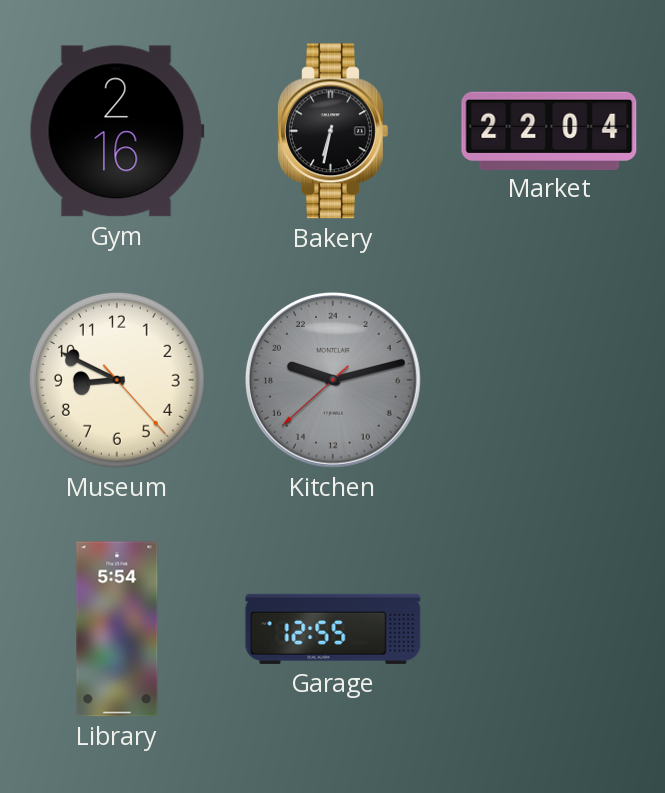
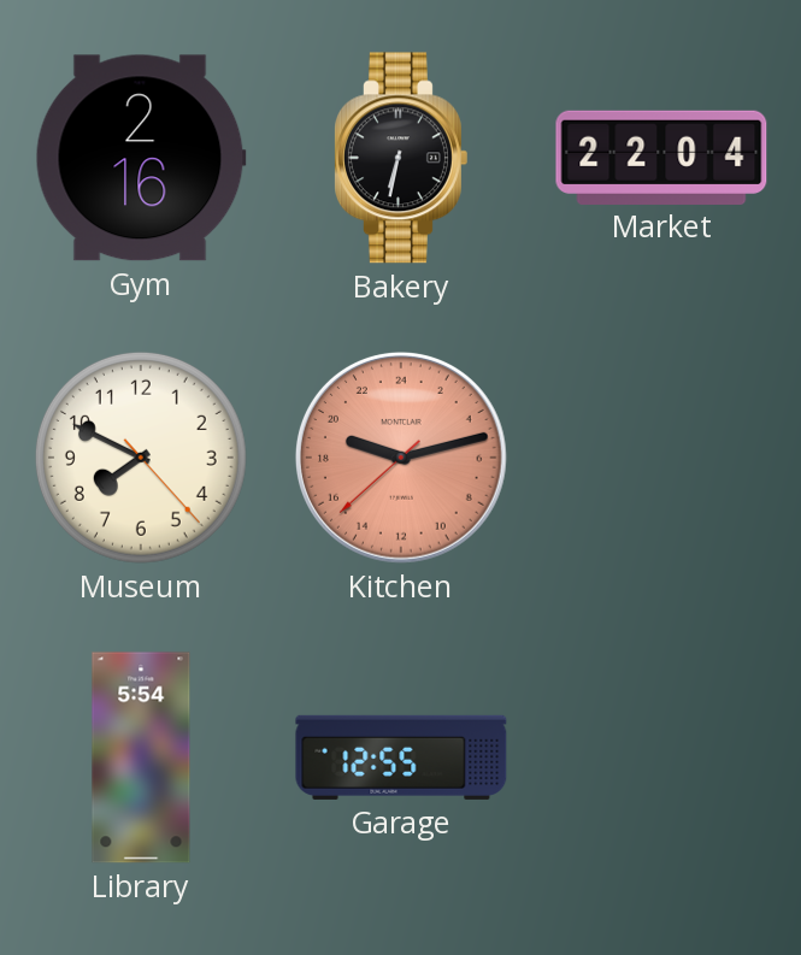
Museum: 8:49 -> 7:49
Kitchen dial: grey -> salmon
